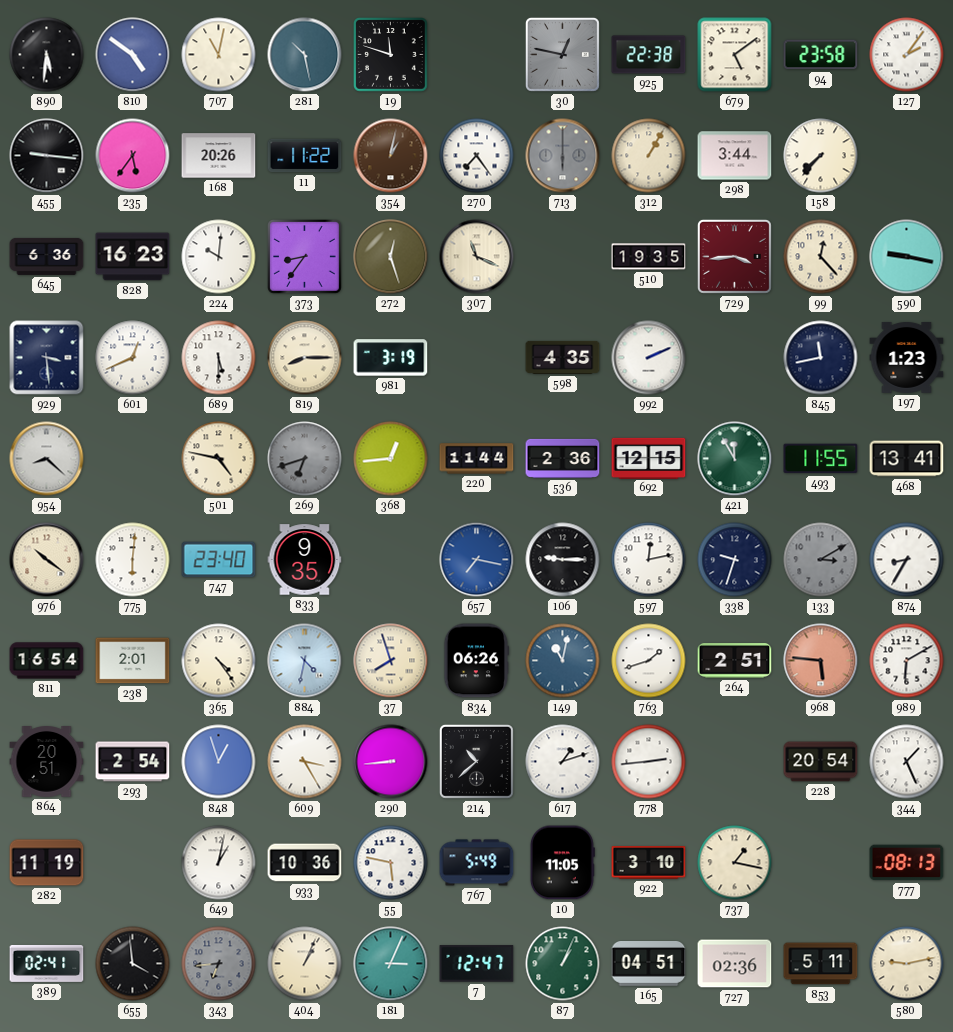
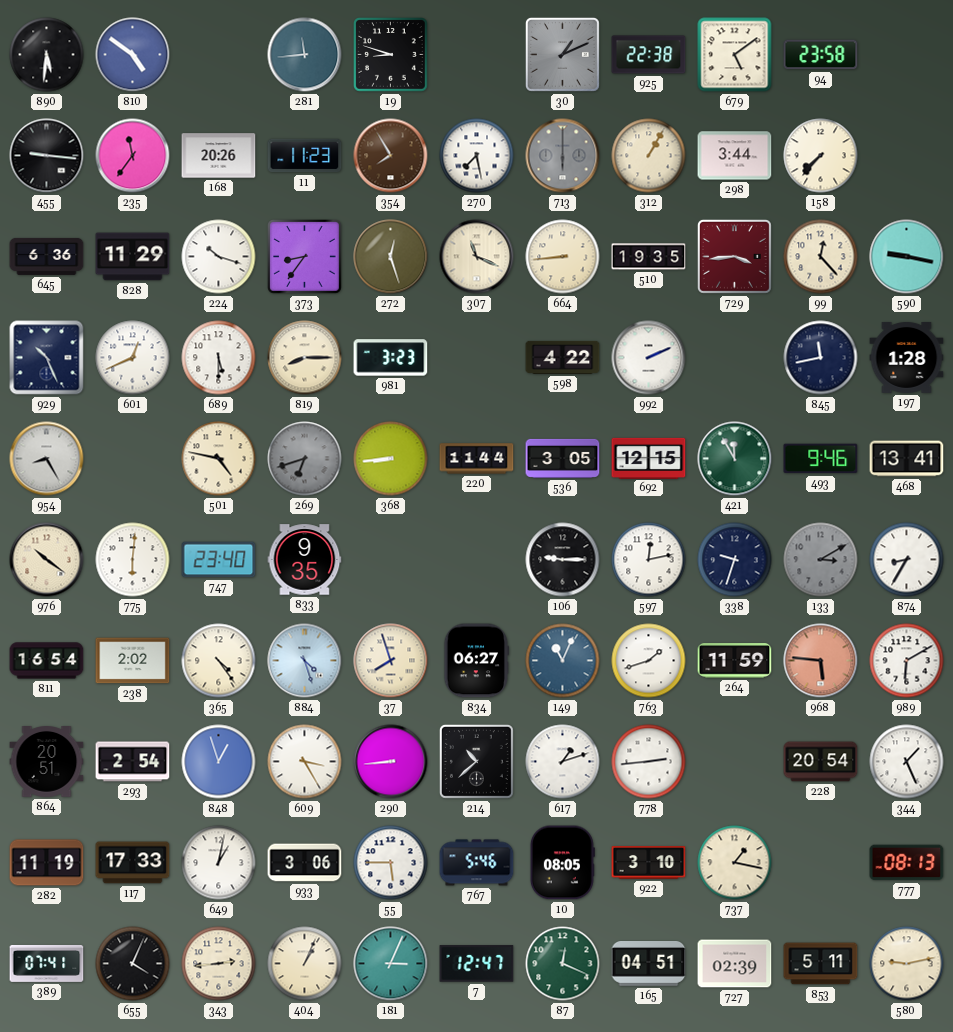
707: 11:02 -> none
281: 10:28 -> 11:44
19: 11:48 -> 8:48
30: 12:47 -> 1:11
127: 2:06 -> none
235: 5:36 -> 11:36
11: 11:22 -> 11:23
354: 1:02 -> 7:55
270: 7:24 -> 7:28
828: 16:23 -> 11:29
224: 10:01 -> 10:18
664: none -> 8:44
929: 3:29 -> 10:26
981: 3:19 -> 3:23
598: 4:35 -> 4:22
197: 1:23 -> 1:28
954: 8:22 -> 8:25
368: 12:44 -> 8:44
536: 2:36 -> 3:05
493: 11:55 -> 9:46
657: 7:17 -> none
238: 2:01 -> 2:02
884: 4:32 -> 4:27
834: 06:26 -> 06:27
149: 11:02 -> 11:04
264: 2:51 -> 11:59
117: none -> 17:33
933: 10:36 -> 3:06
55: 5:47 -> 5:45
767: 5:49 -> 5:46
10: 11:05 -> 08:05
389: 02:41 -> 07:41
655: 3:59 -> 4:04
343: 6:44 -> 2:44
343 dial: grey -> cream
87: 1:04 -> 12:19
727: 02:36 -> 02:39
